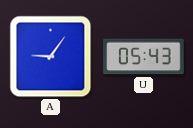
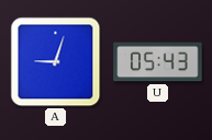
A: 9:06 -> 9:03
